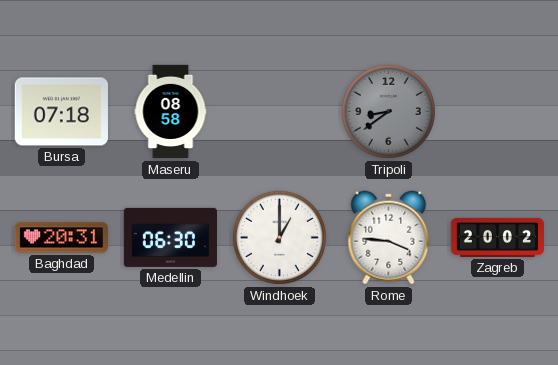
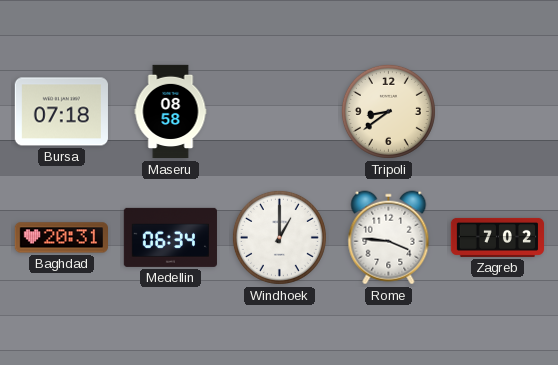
Tripoli dial: grey -> cream
Medellin: 06:30 -> 06:34
Zagreb: 20:02 -> 7:02
